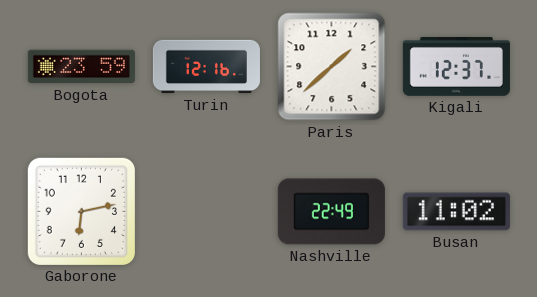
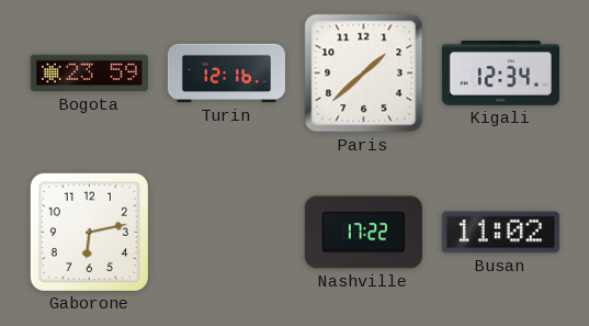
Kigali: 12:37 -> 12:34
Nashville: 22:49 -> 17:22
